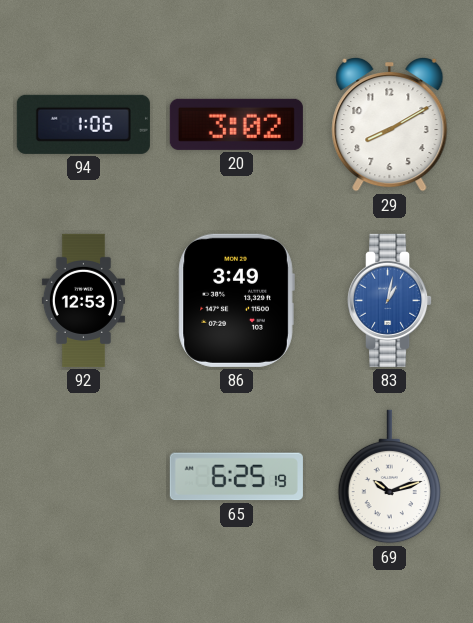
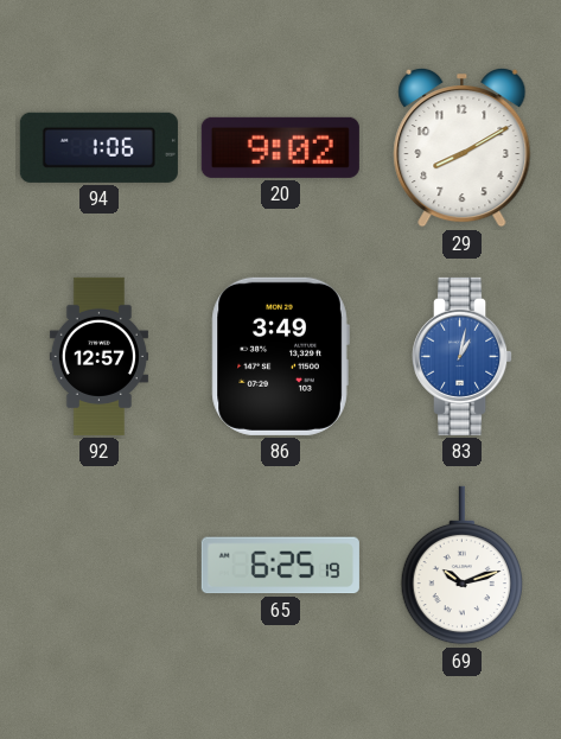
20: 3:02 -> 9:02
92: 12:53 -> 12:57
